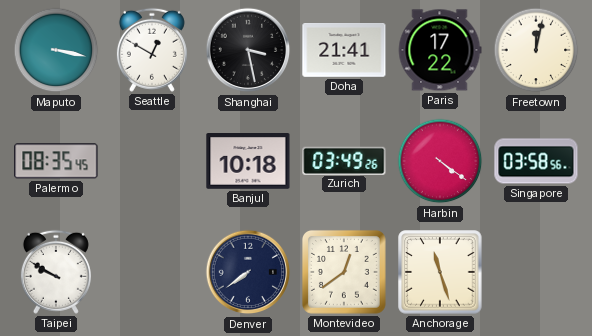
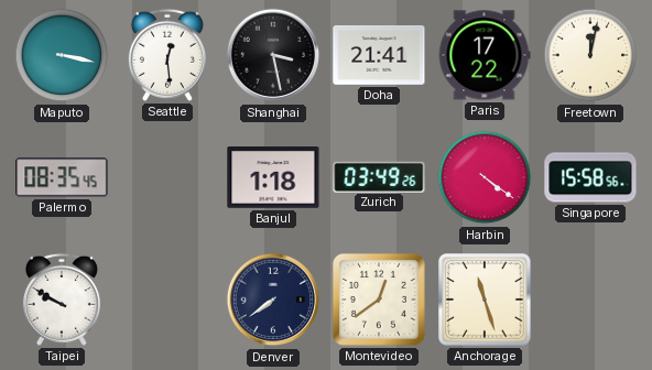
Seattle: 12:50 -> 12:29
Banjul: 10:18 -> 1:18
Singapore: 03:58 -> 15:58
